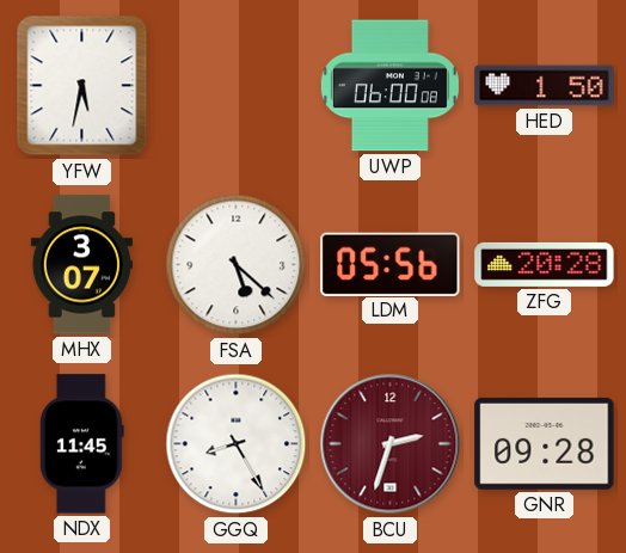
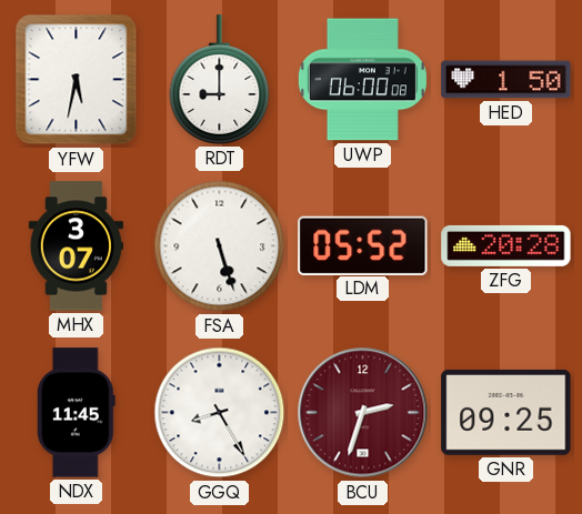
RDT: none -> 9:00
FSA: 5:22 -> 5:27
LDM: 05:56 -> 05:52
GNR: 09:28 -> 09:25
